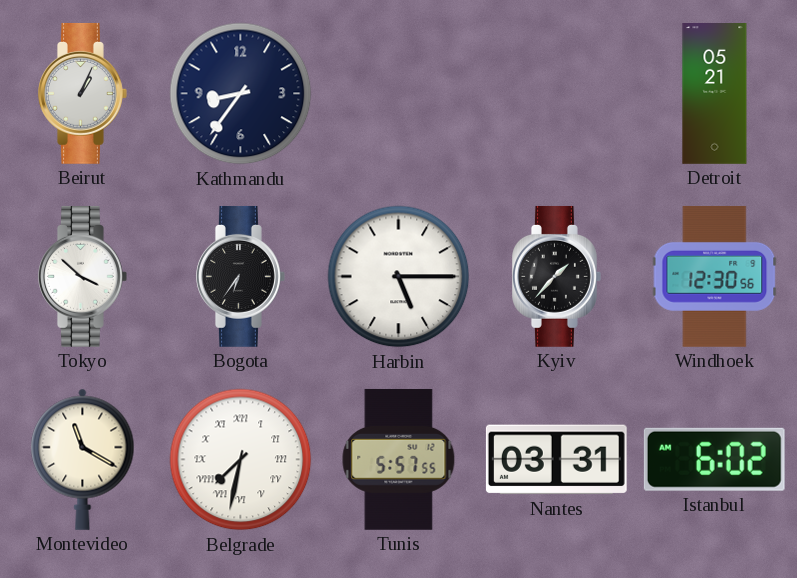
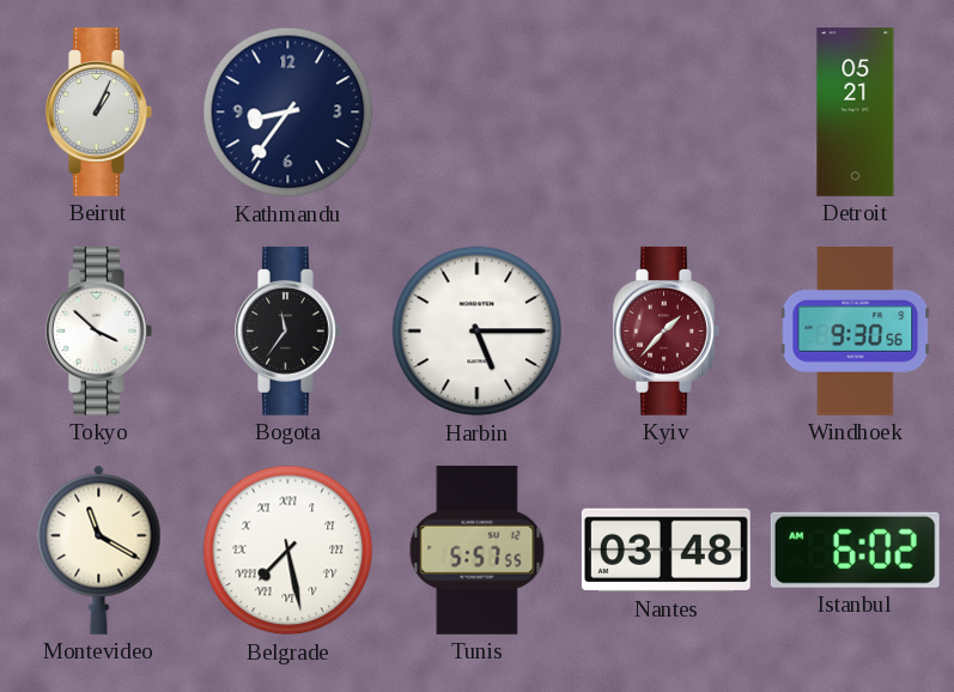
Bogota: 6:36 -> 11:36
Kyiv dial: black -> burgundy
Windhoek: 12:30 -> 9:30
Belgrade: 7:32 -> 7:28
Nantes: 03:31 -> 03:48
